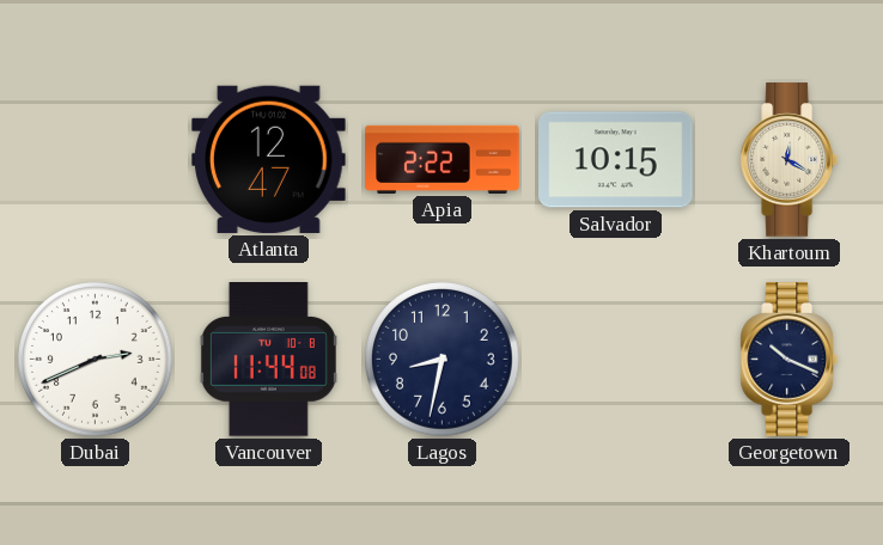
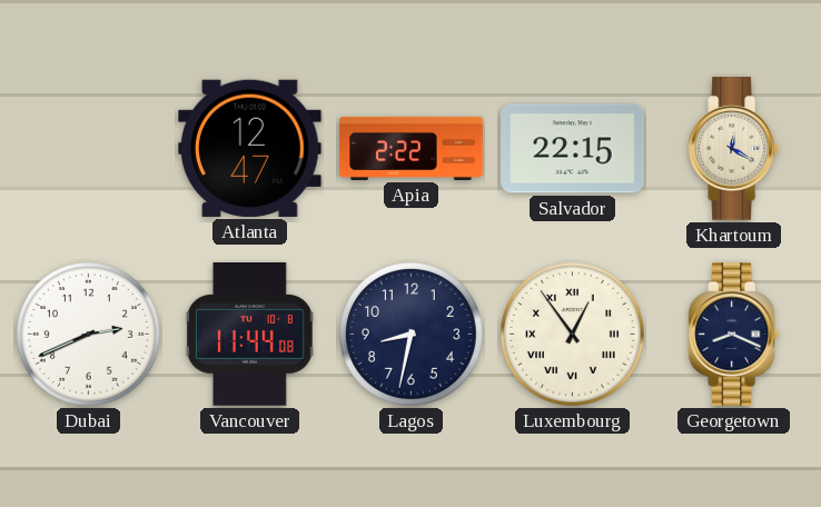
Salvador: 10:15 -> 22:15
Luxembourg: none -> 12:54
Georgetown: 10:19 -> 8:19
